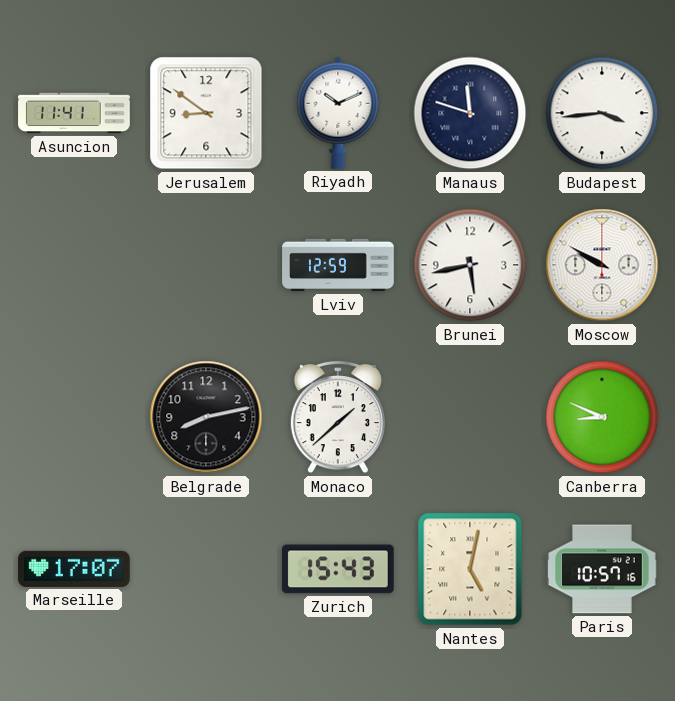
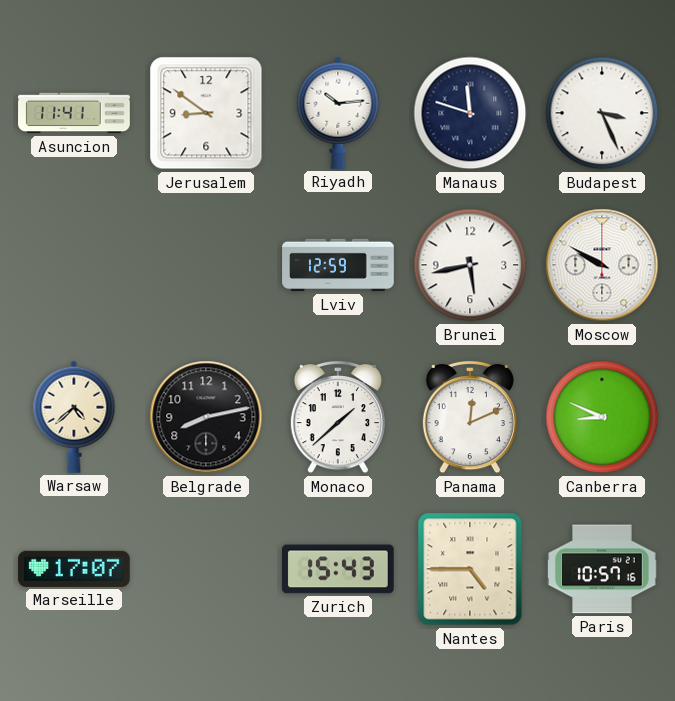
Riyadh: 10:11 -> 10:14
Budapest: 3:44 -> 3:26
Warsaw: none -> 4:38
Panama: none -> 12:11
Nantes: 5:02 -> 4:45
